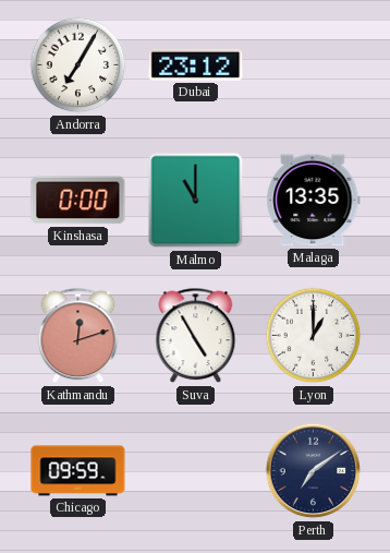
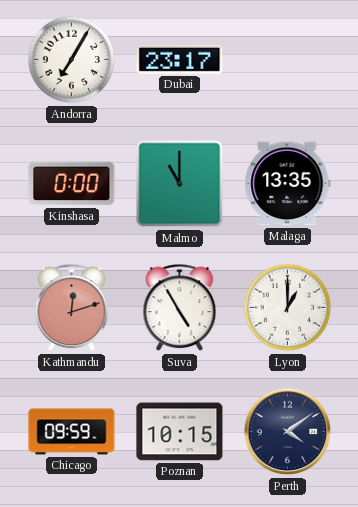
Dubai: 23:12 -> 23:17
Poznan: none -> 10:15
Perth: 7:09 -> 4:09
